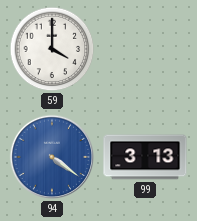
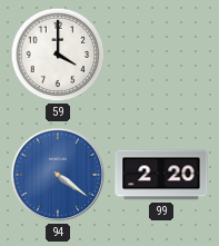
99: 3:13 -> 2:20
